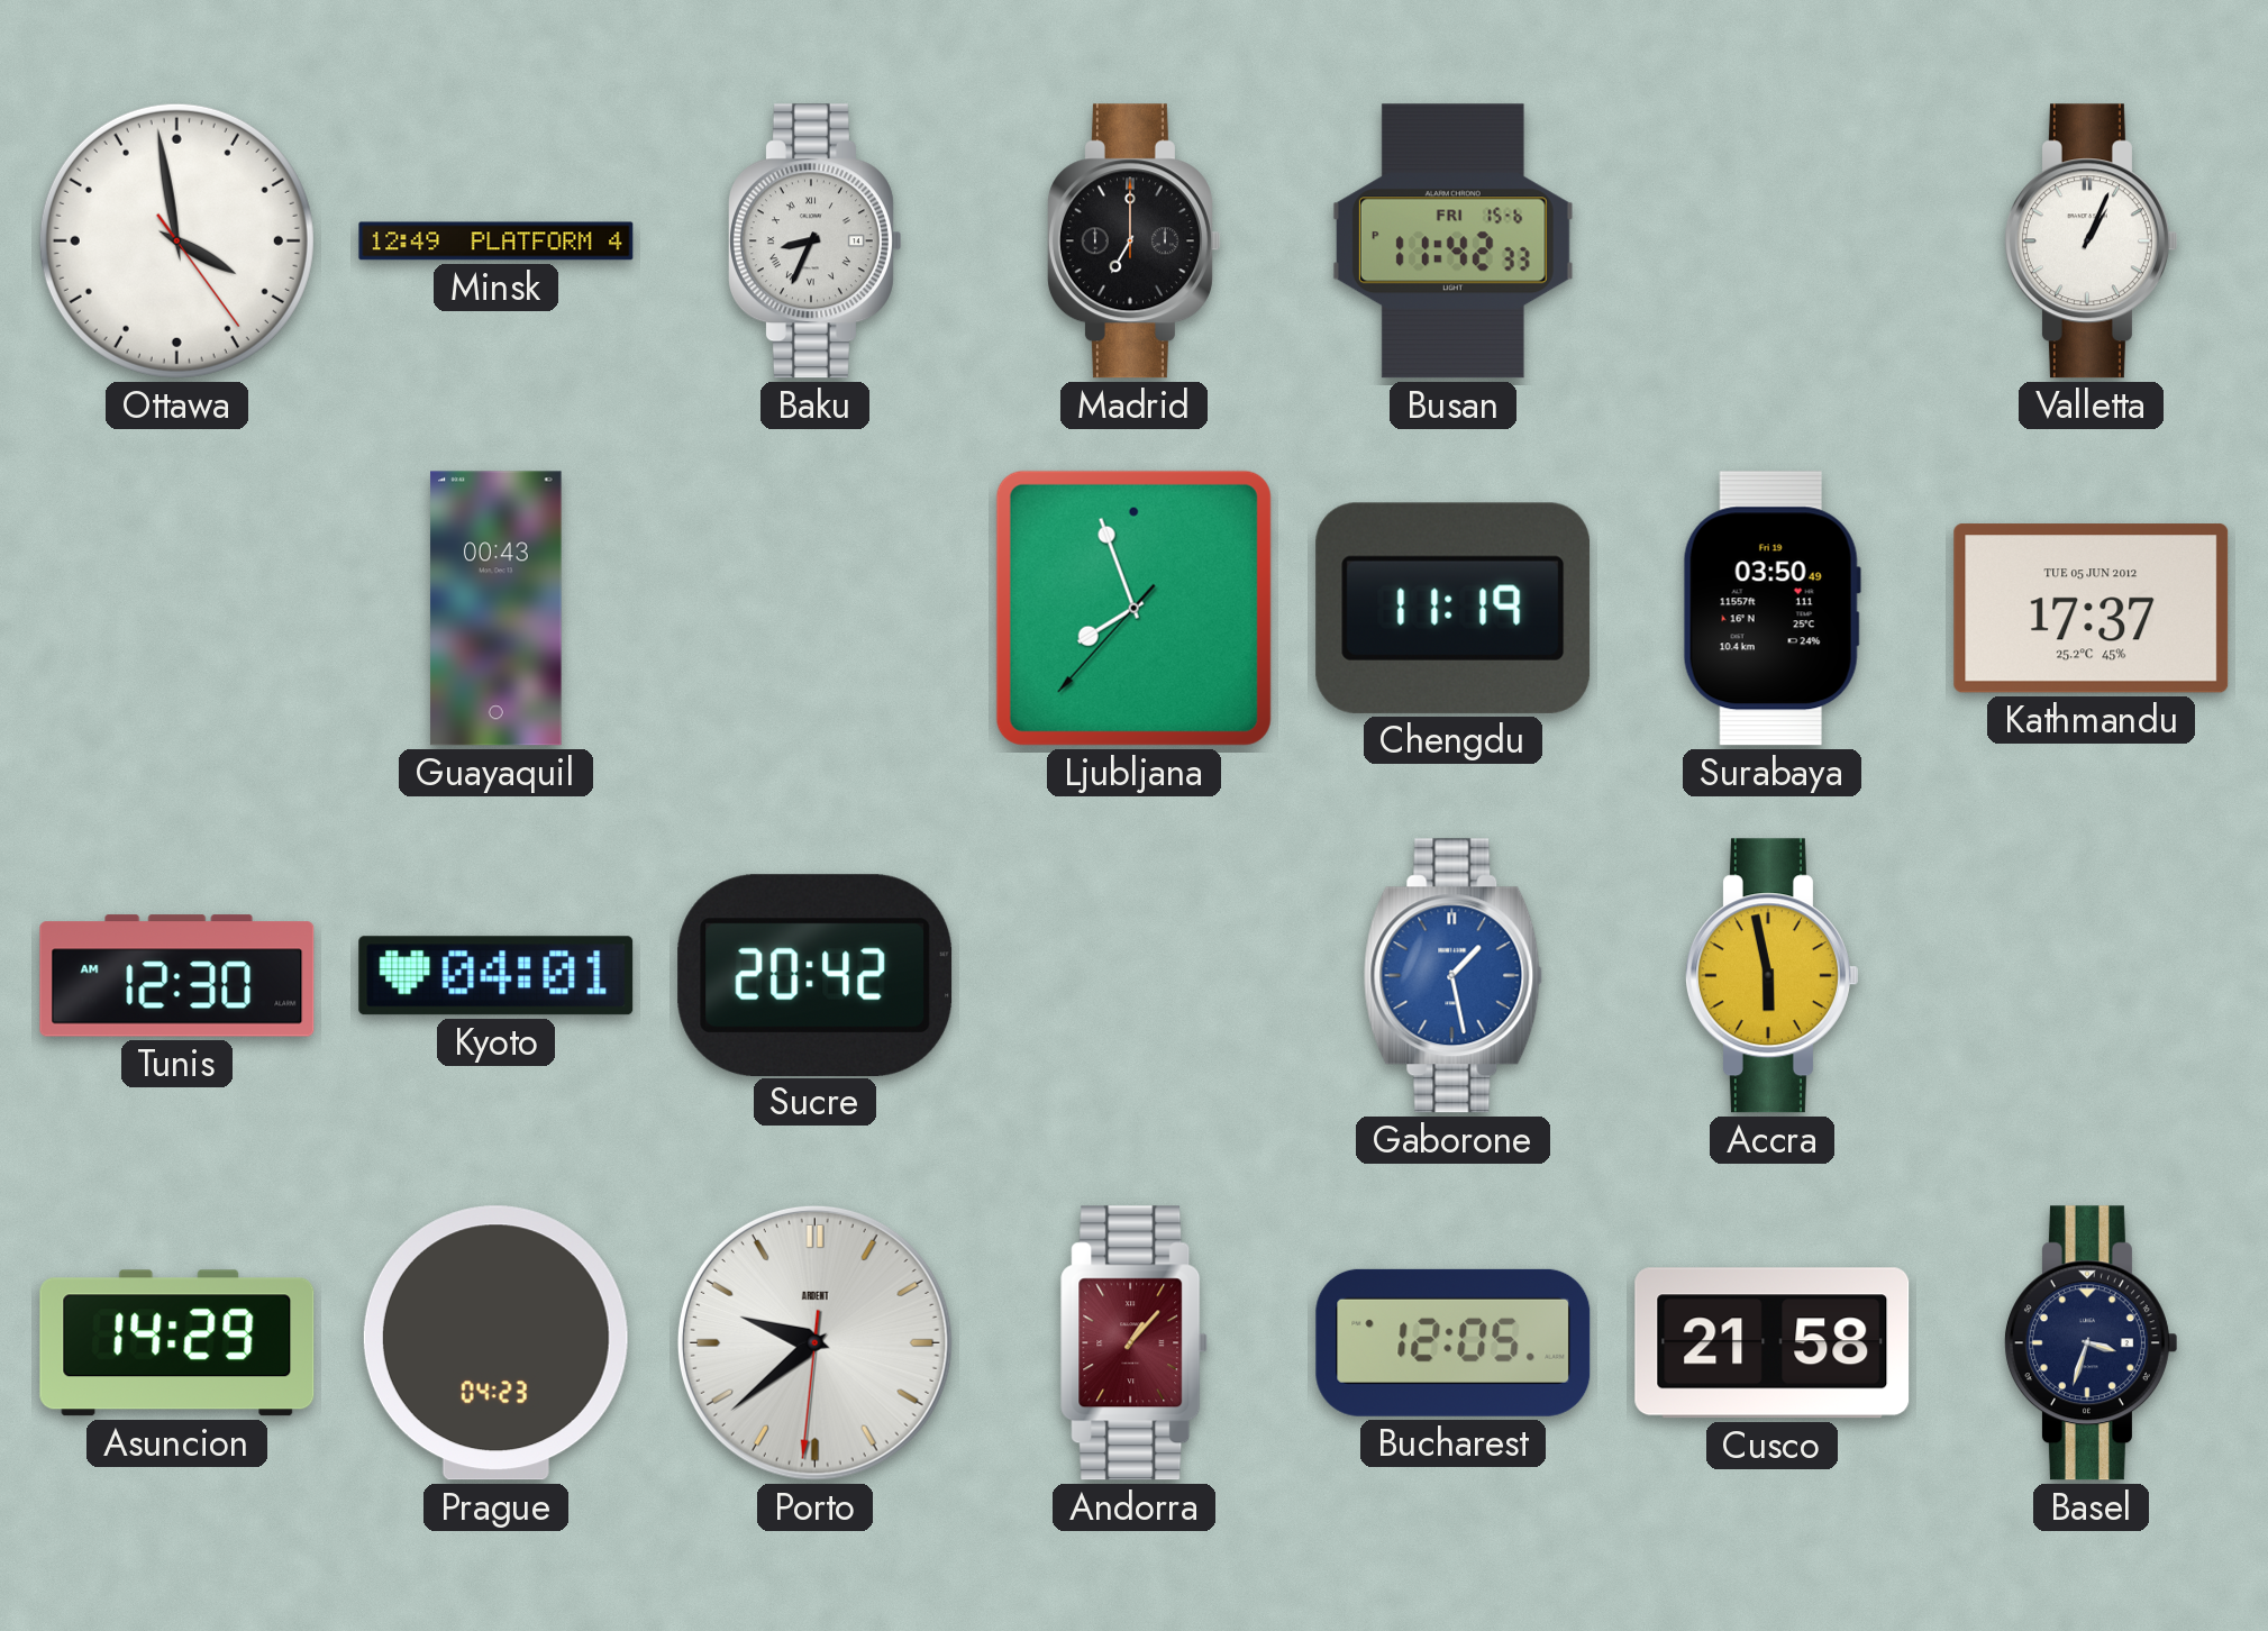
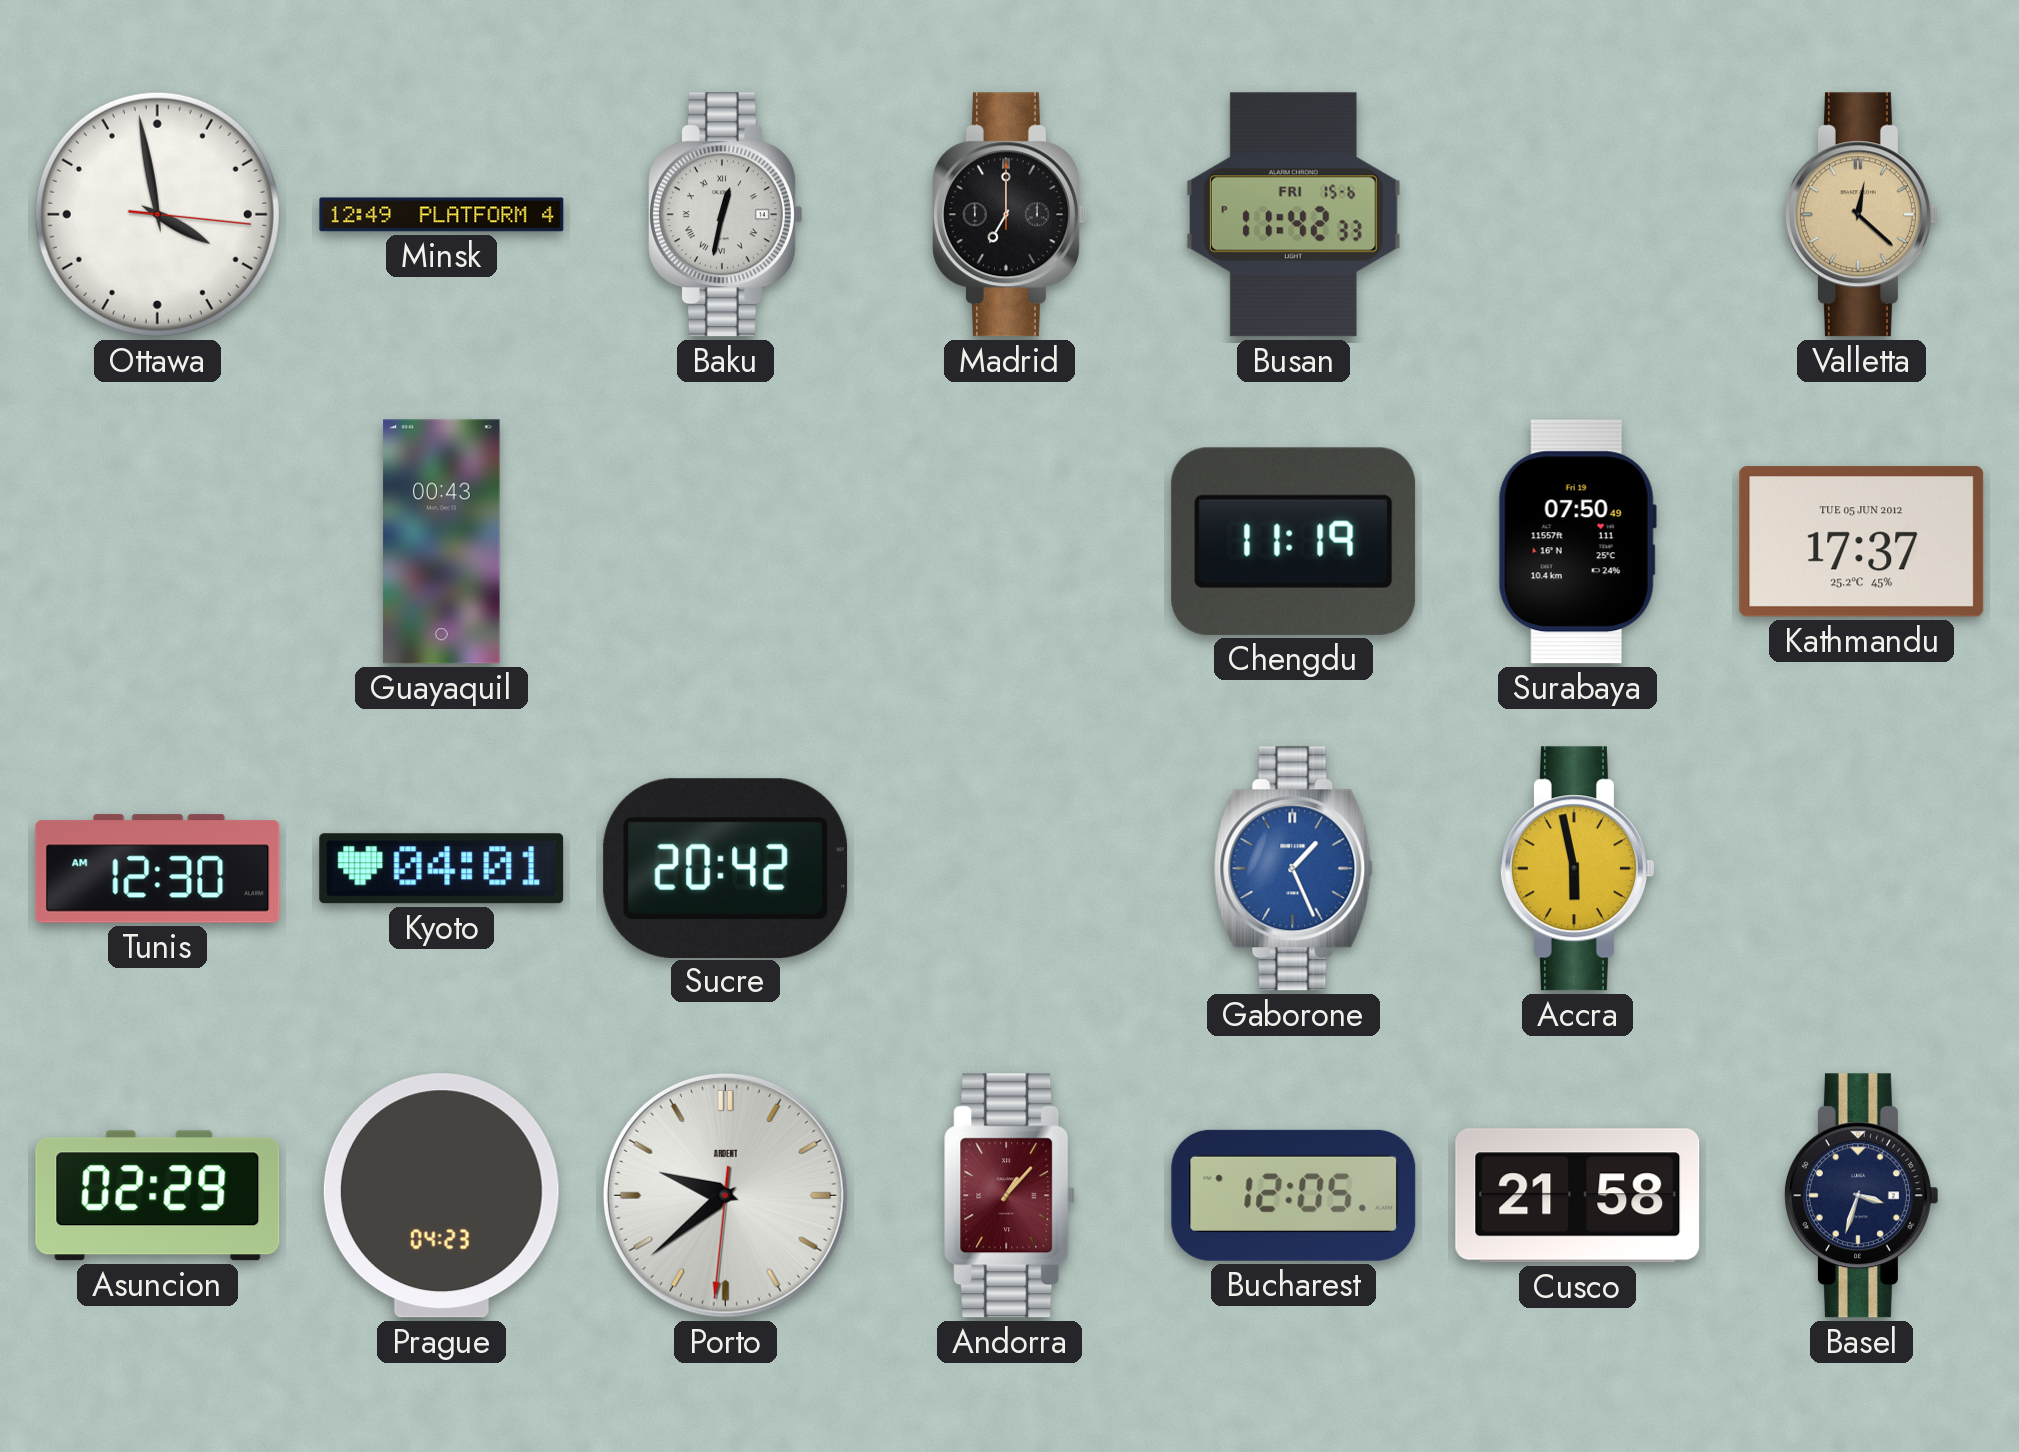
Ottawa: 3:58:24 -> 3:58:16
Baku: 8:34 -> 12:32
Valletta: 1:04 -> 12:22
Valletta dial: white -> champagne
Ljubljana: 7:56 -> none
Surabaya: 03:50 -> 07:50
Gaborone: 1:28 -> 1:26
Asuncion: 14:29 -> 02:29
